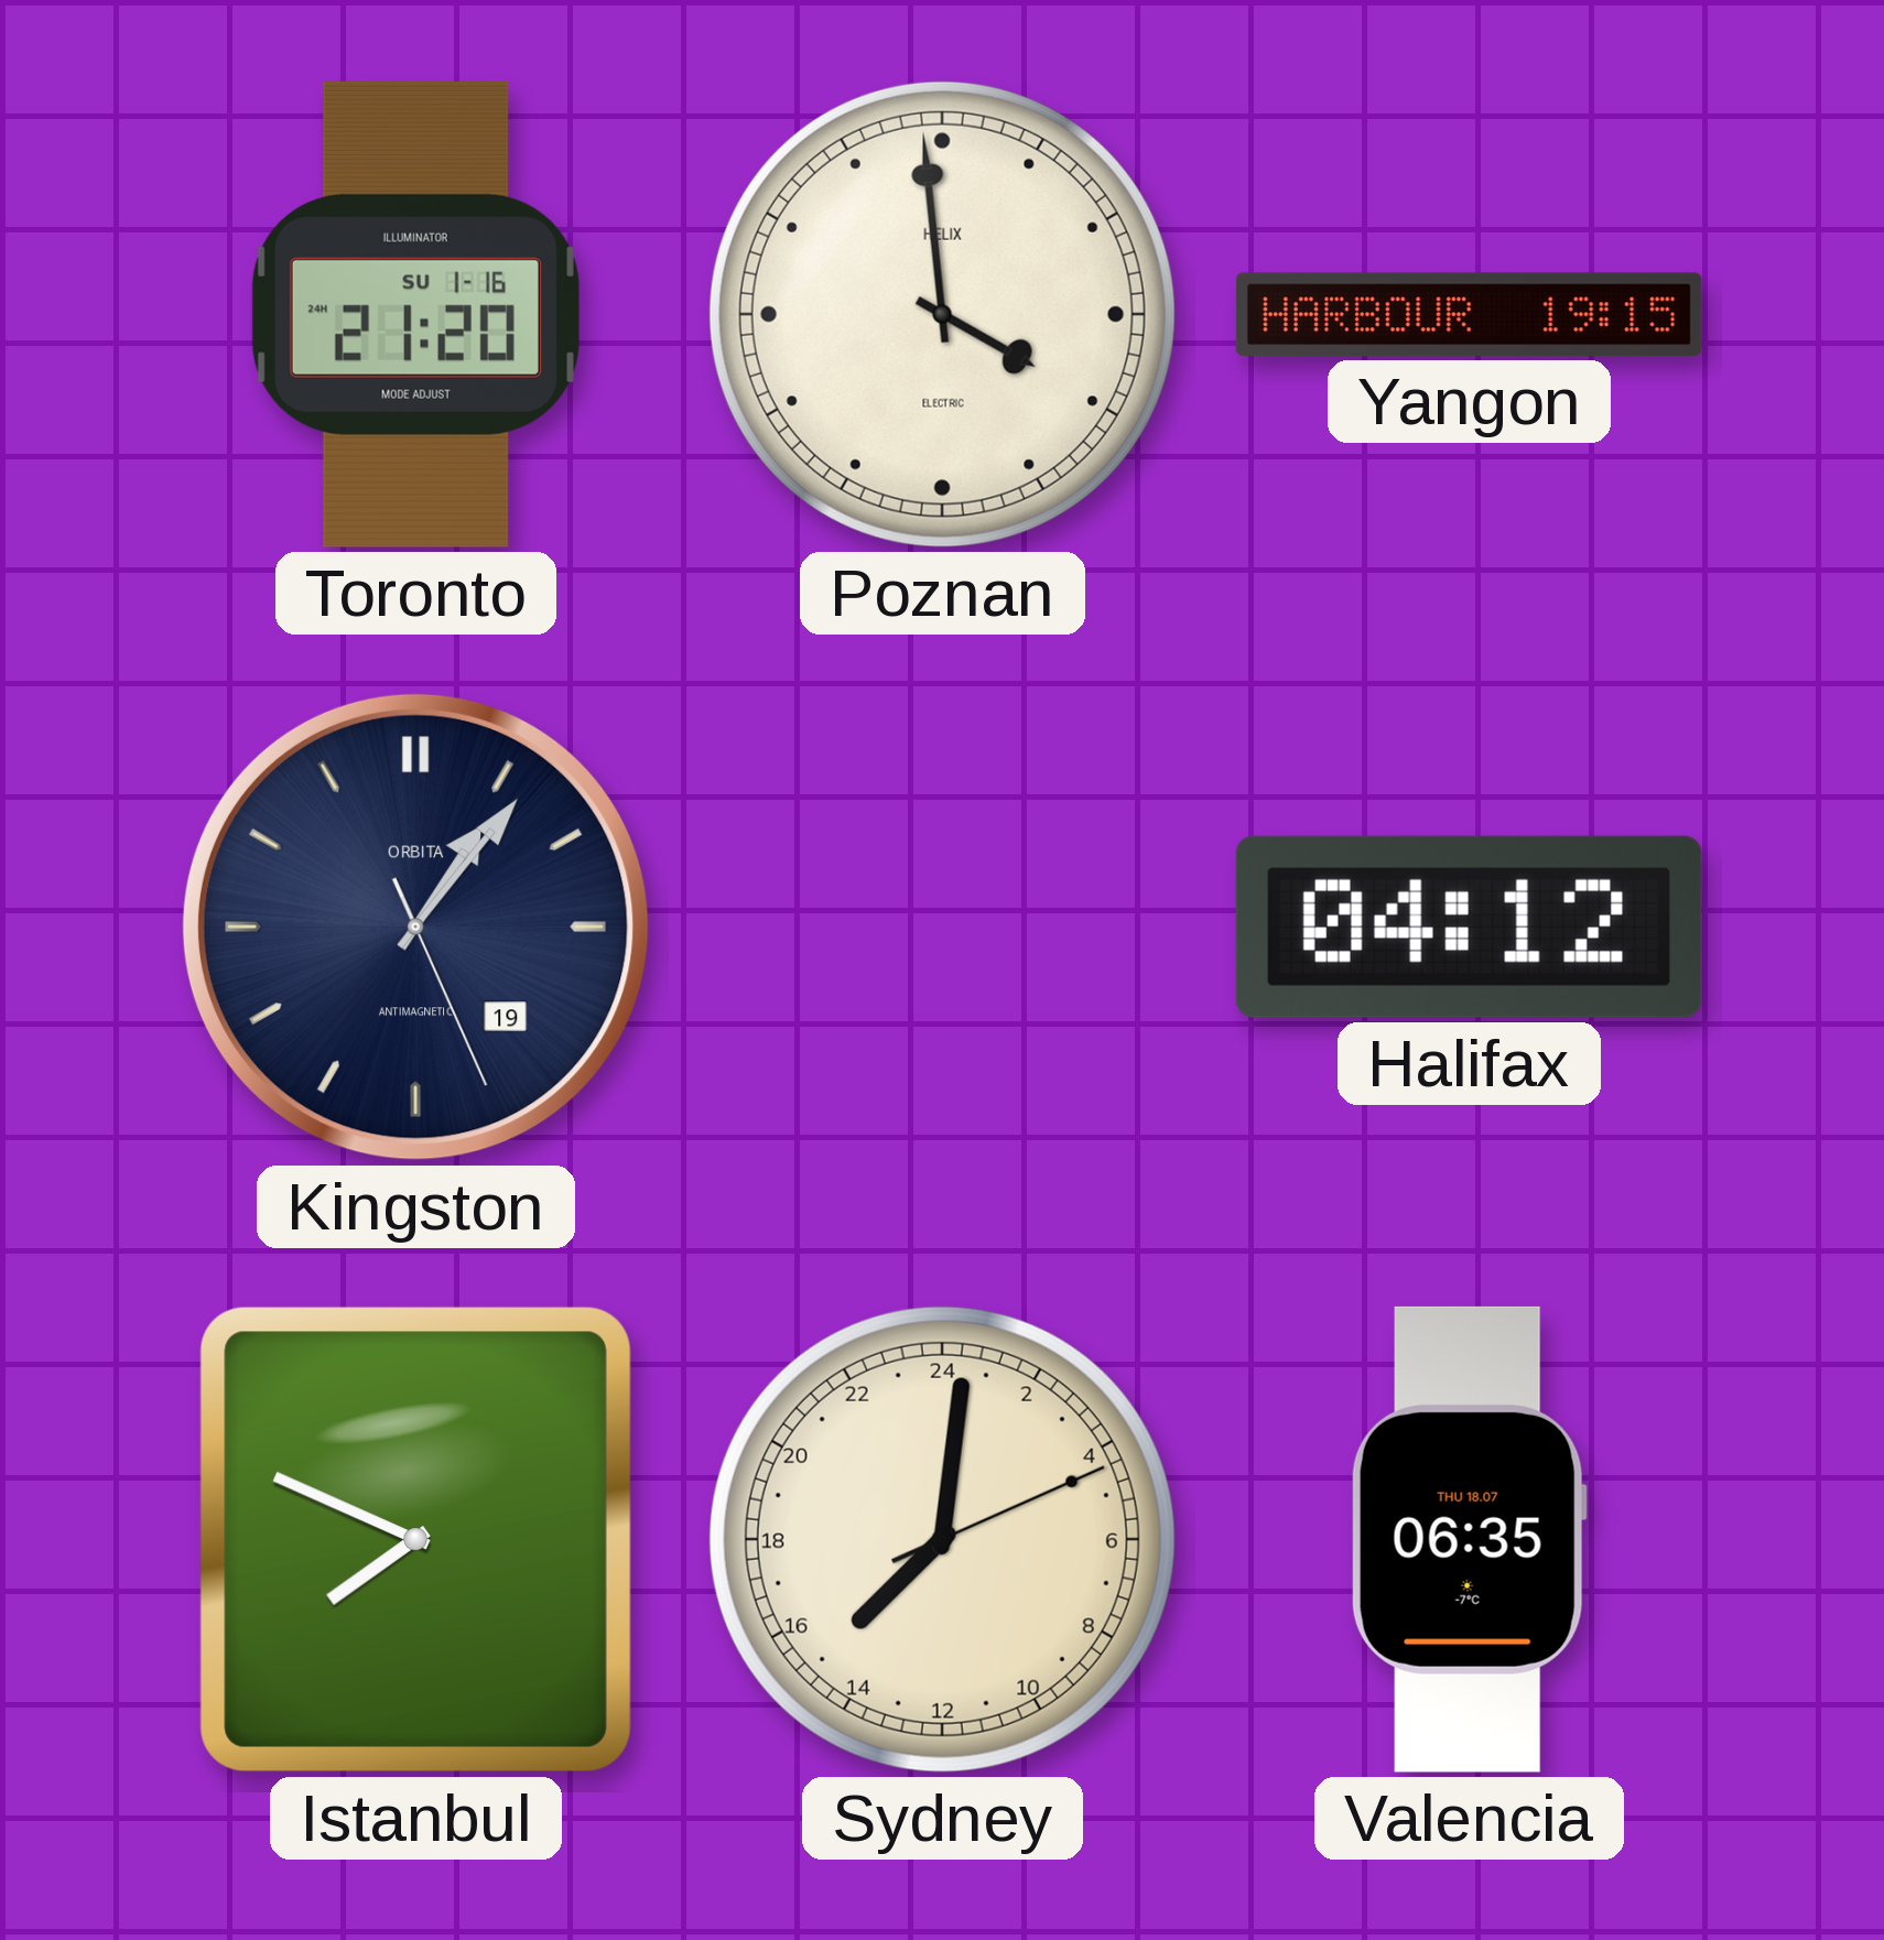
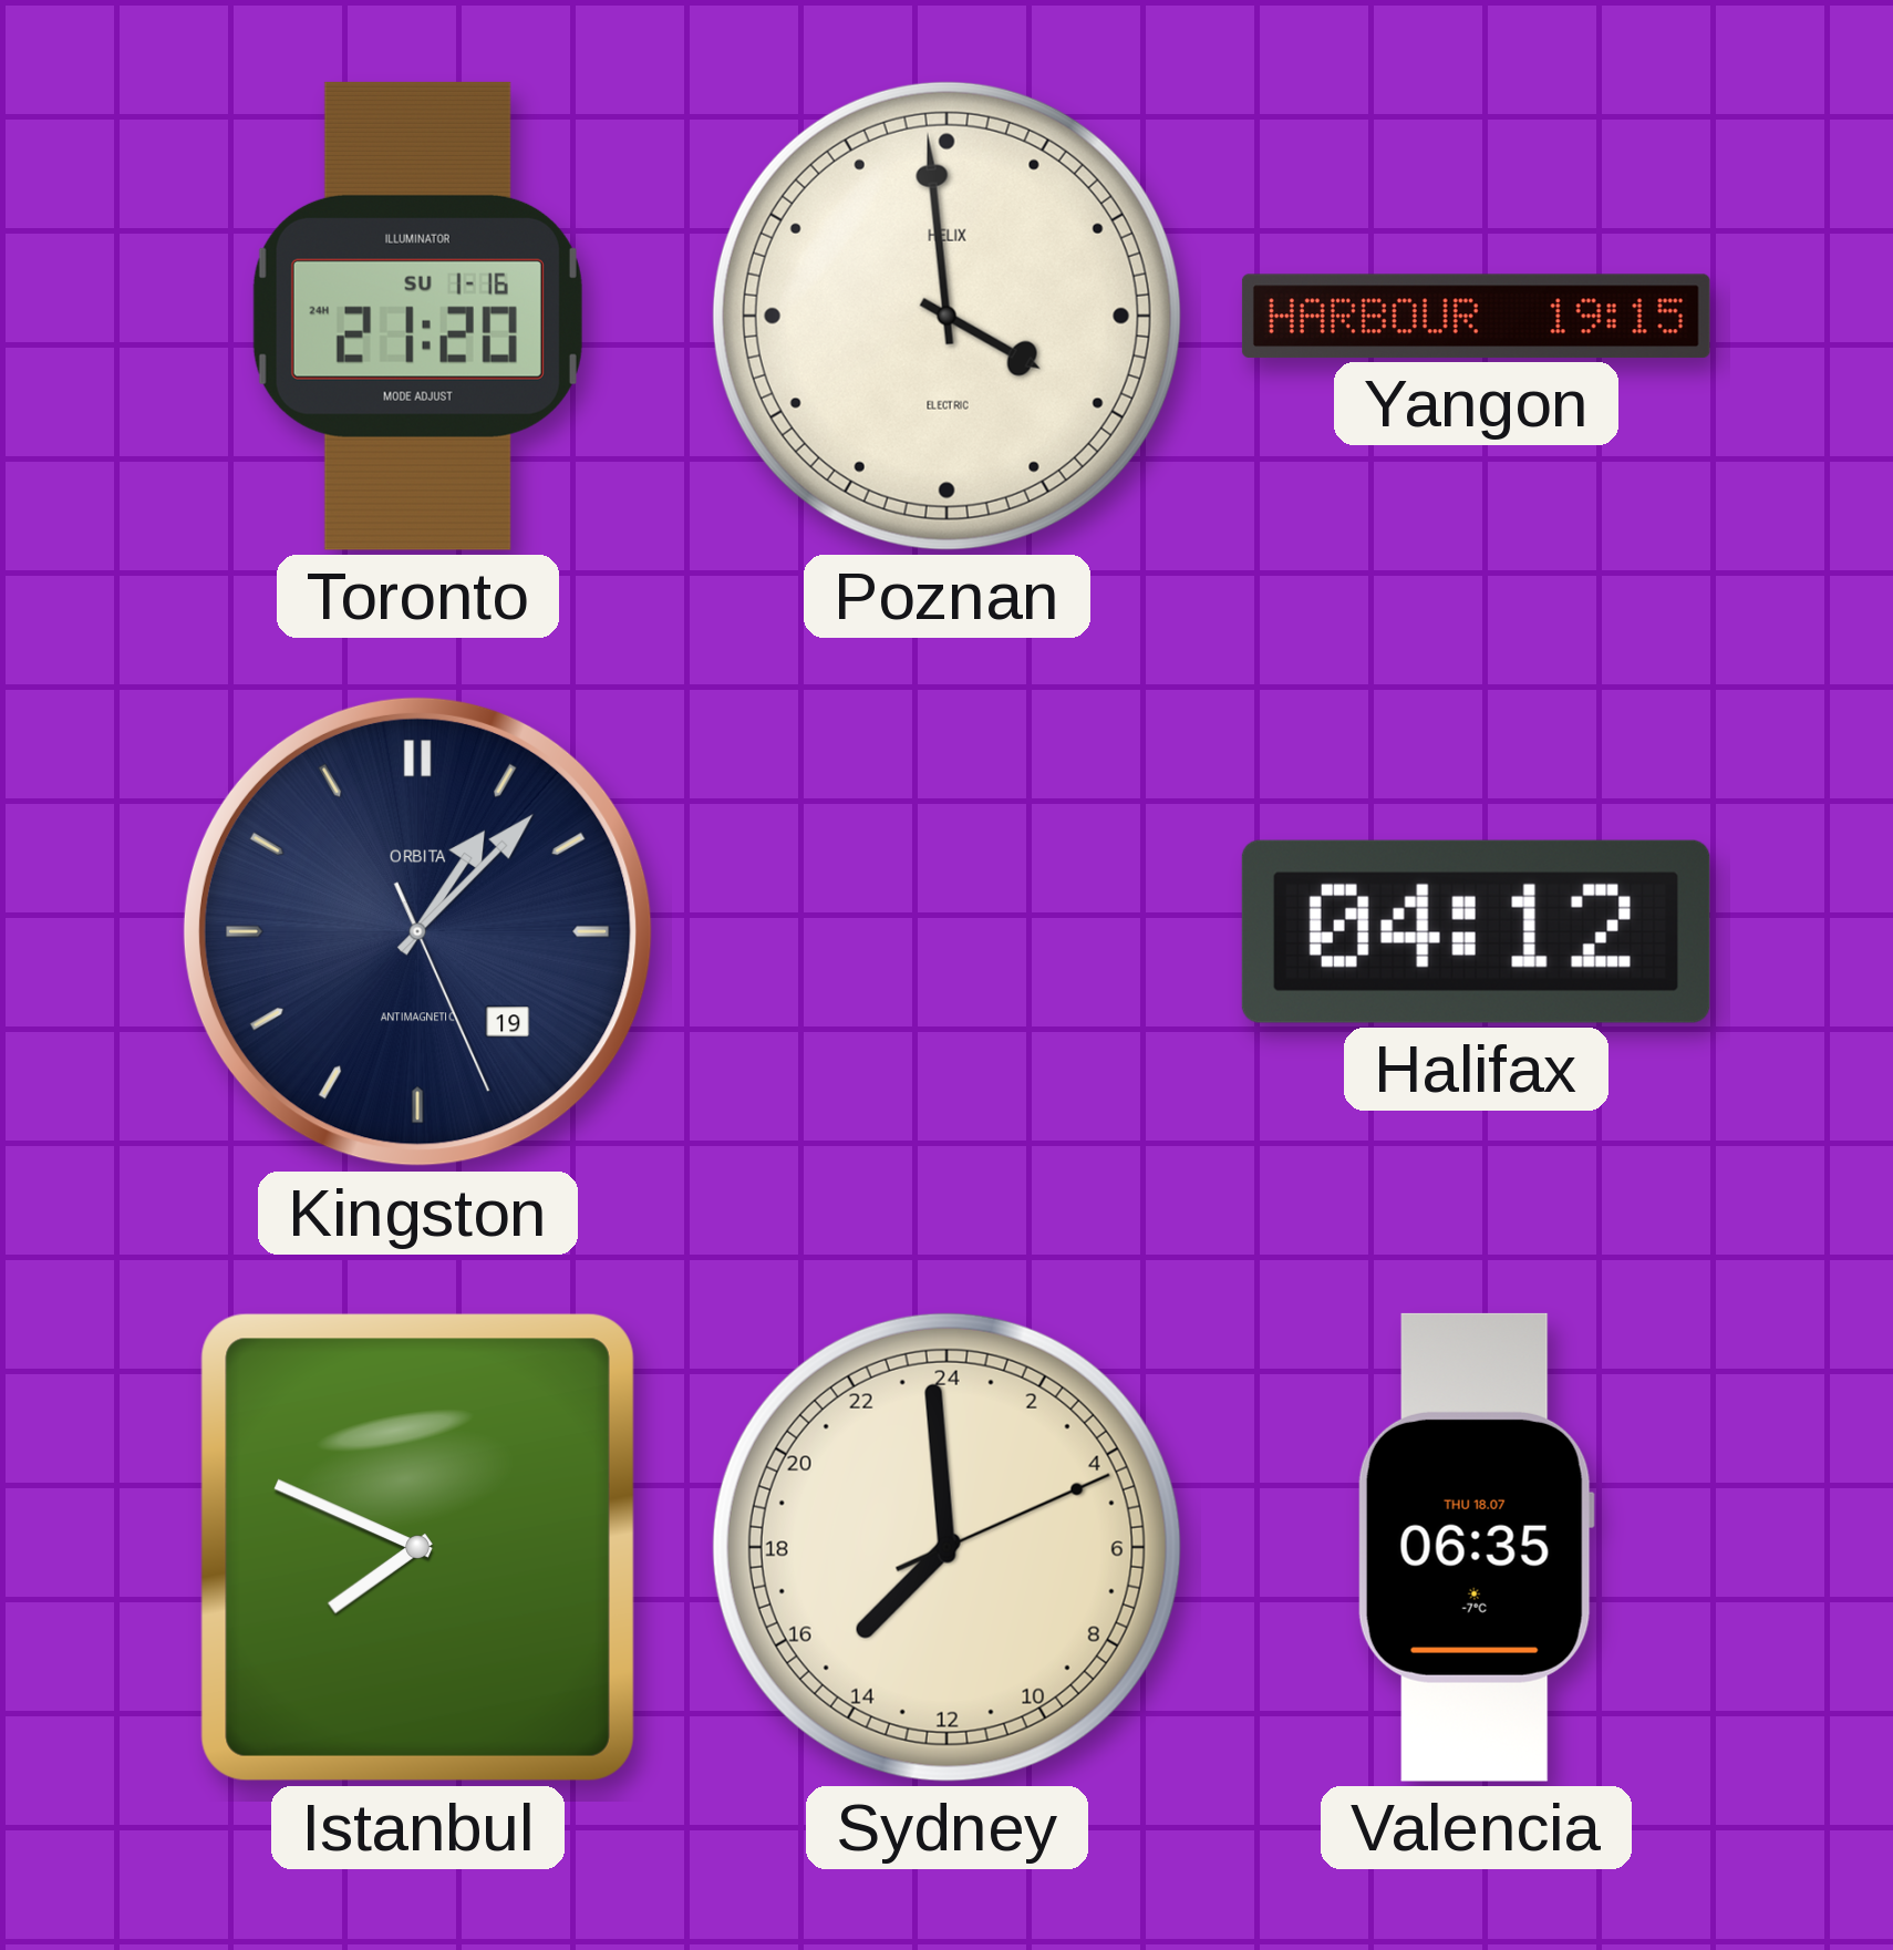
Kingston: 1:06 -> 1:07
Sydney: 15:01 -> 14:59
